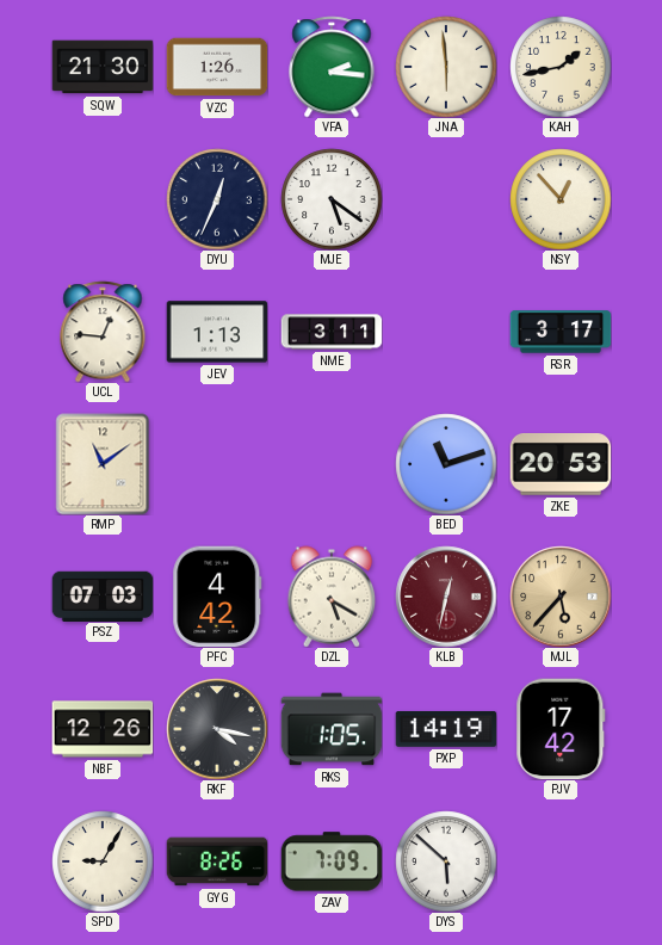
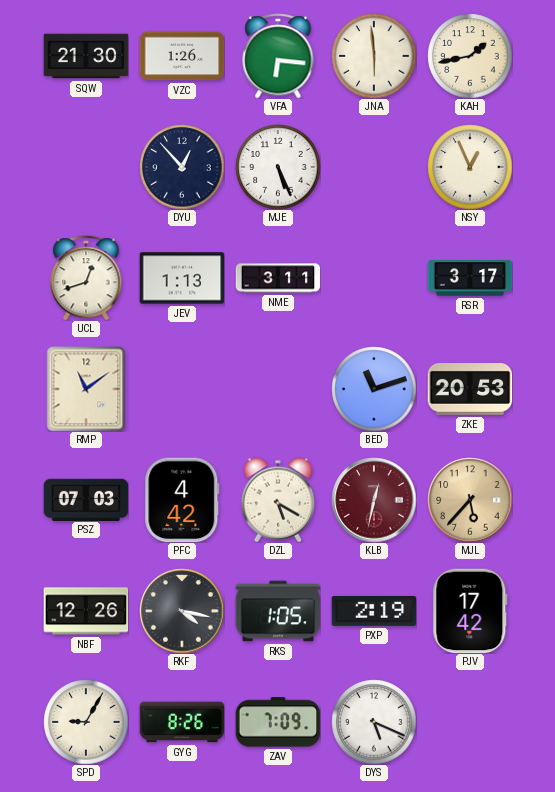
VFA: 2:16 -> 6:16
DYU: 12:34 -> 12:53
MJE: 5:21 -> 5:26
NSY: 12:53 -> 12:56
UCL: 12:46 -> 12:42
PXP: 14:19 -> 2:19
DYS: 5:52 -> 5:19
